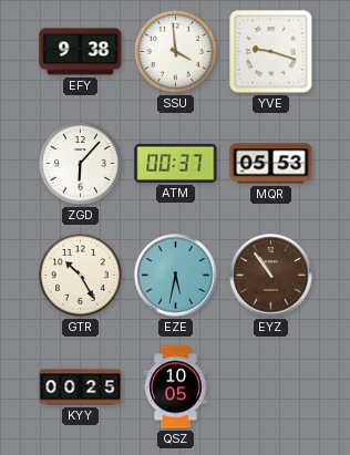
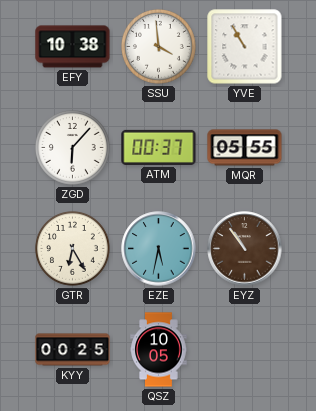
EFY: 9:38 -> 10:38
YVE: 9:18 -> 10:55
MQR: 05:53 -> 05:55
GTR: 10:25 -> 6:25
